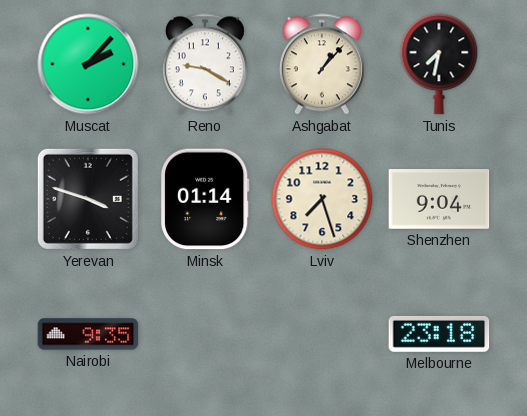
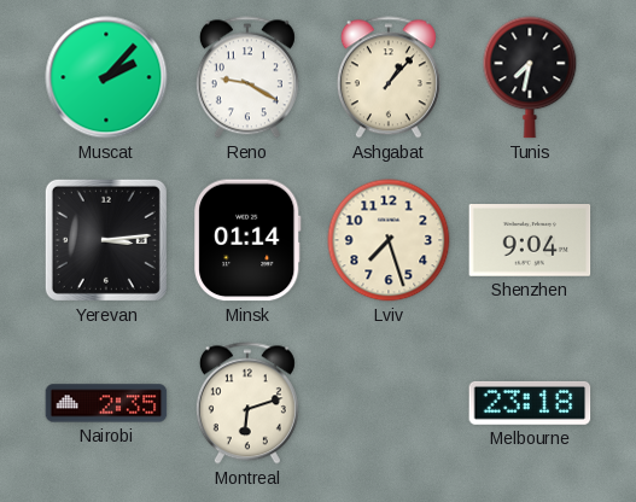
Yerevan: 3:48 -> 3:14
Nairobi: 9:35 -> 2:35
Montreal: none -> 6:12
